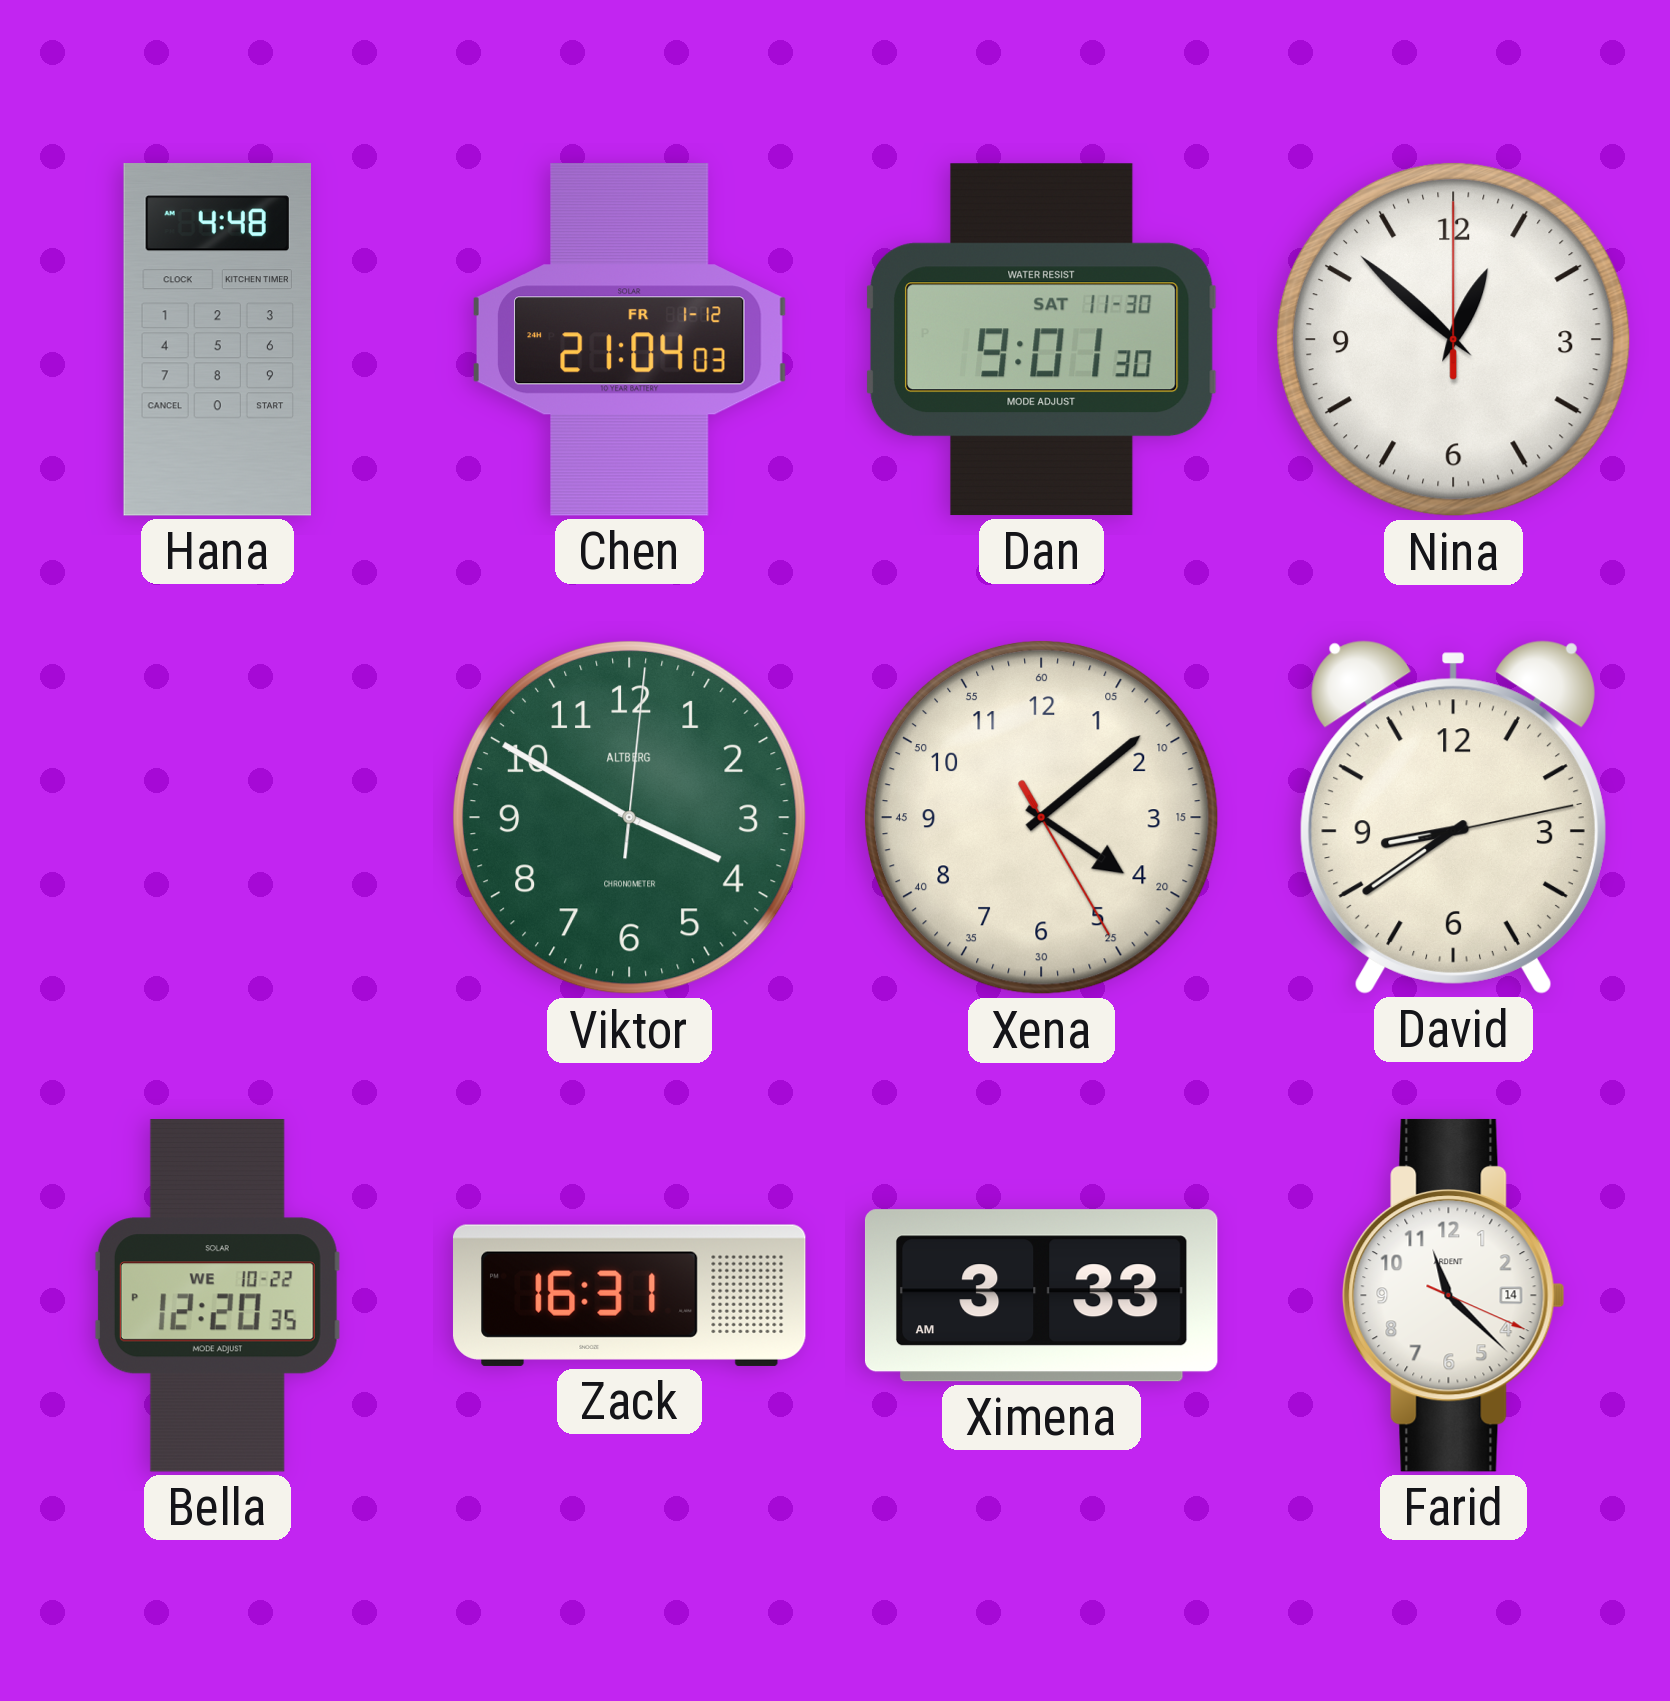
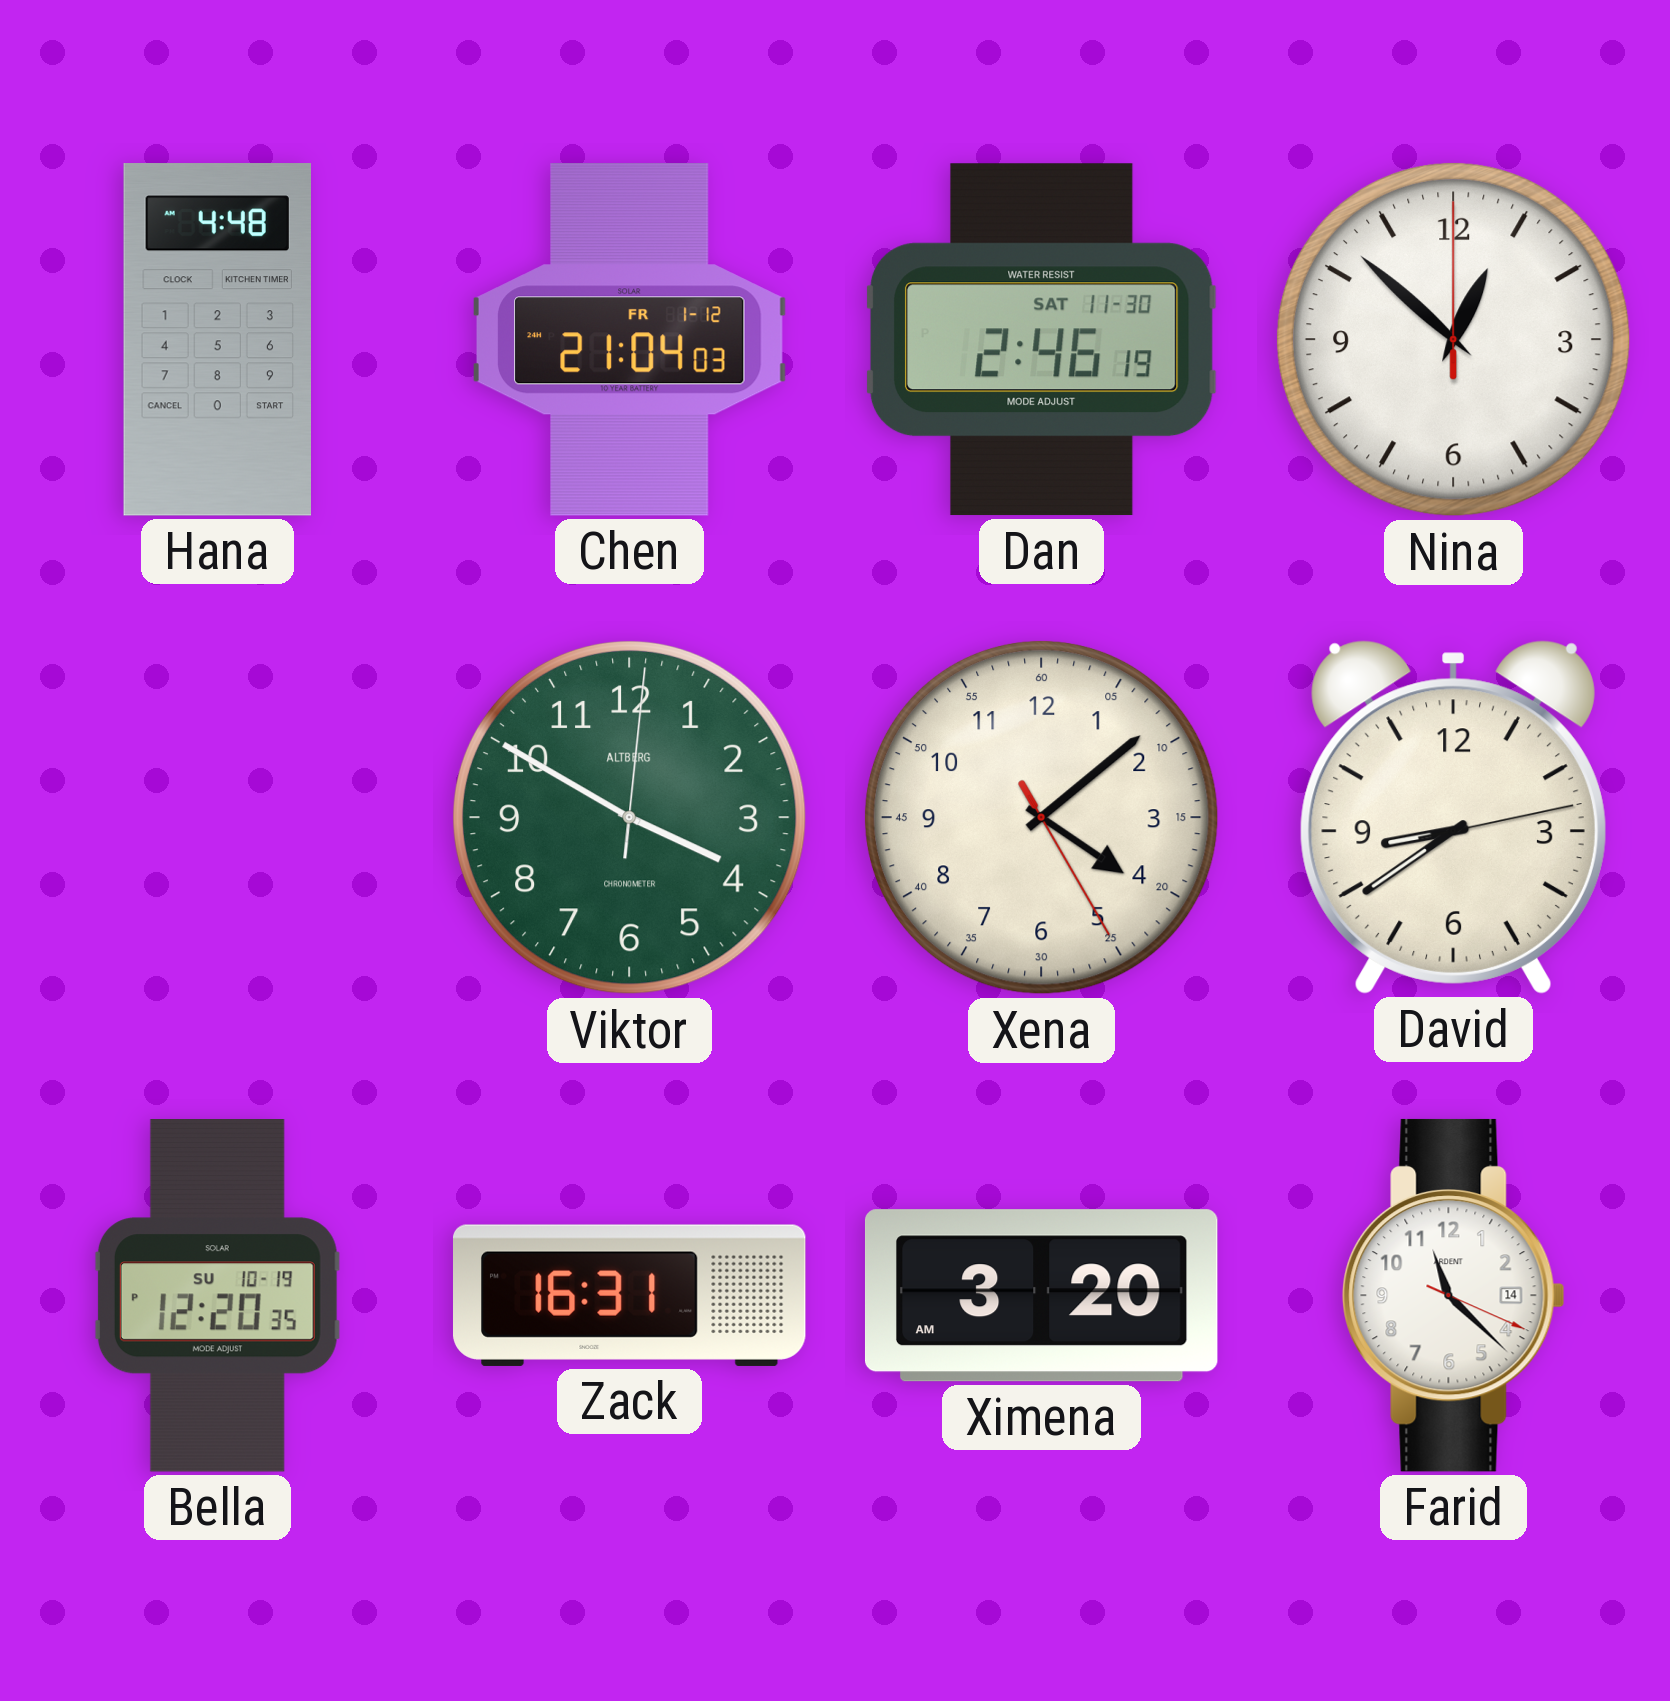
Dan: 9:01 -> 2:46
Bella date: WE 10-22 -> SU 10-19
Ximena: 3:33 -> 3:20
